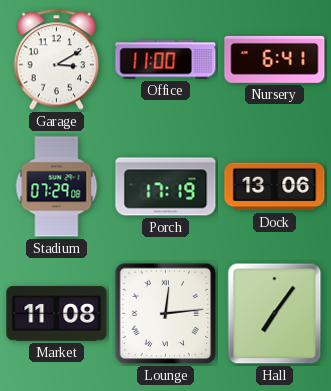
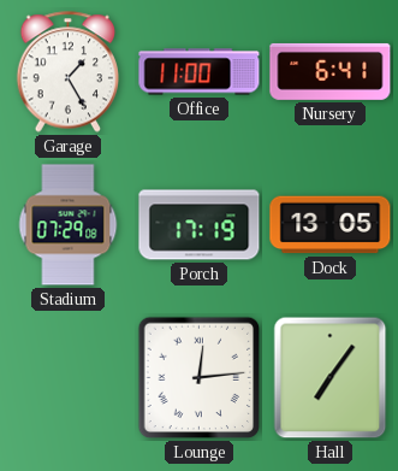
Garage: 3:10 -> 1:25
Dock: 13:06 -> 13:05
Market: 11:08 -> none
